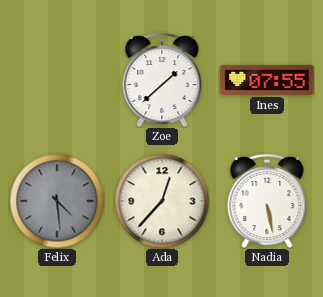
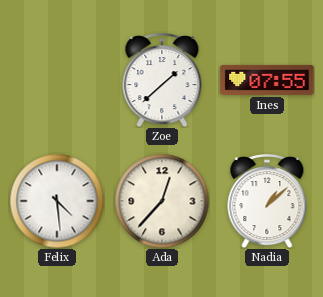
Felix dial: grey -> white
Nadia: 5:28 -> 1:08
